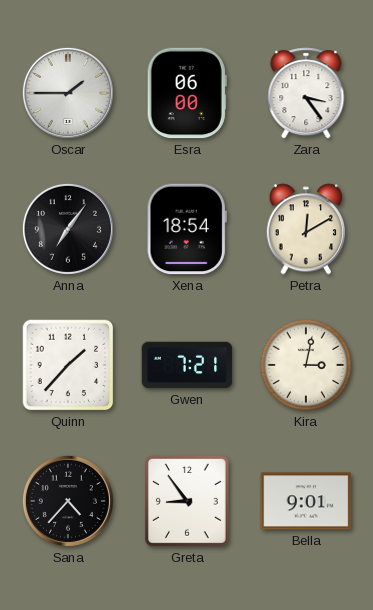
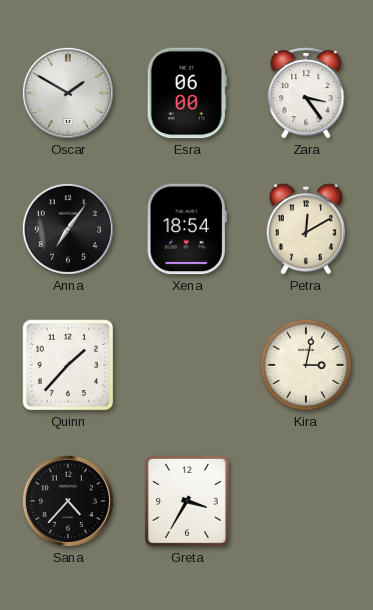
Oscar: 1:45 -> 1:50
Gwen: 7:21 -> none
Greta: 8:54 -> 3:35
Bella: 9:01 -> none
